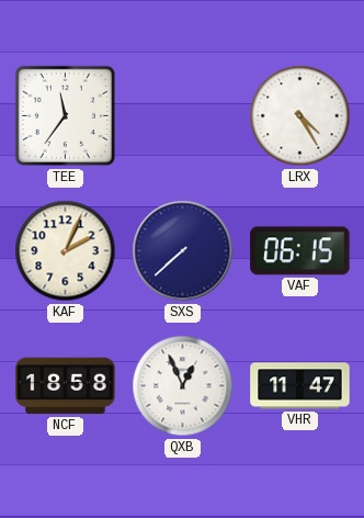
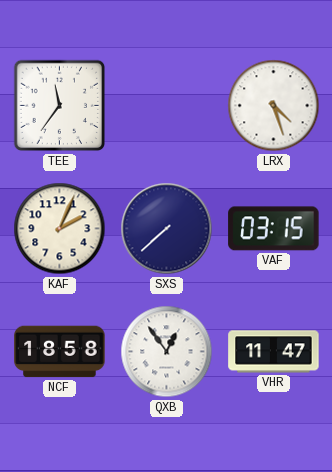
LRX: 4:25 -> 4:27
VAF: 06:15 -> 03:15
QXB: 12:56 -> 12:54
